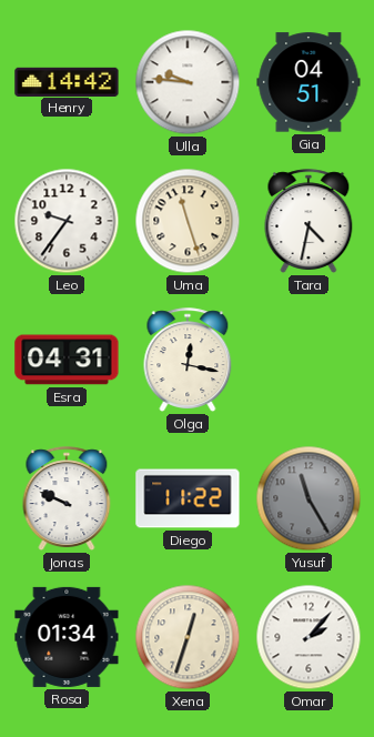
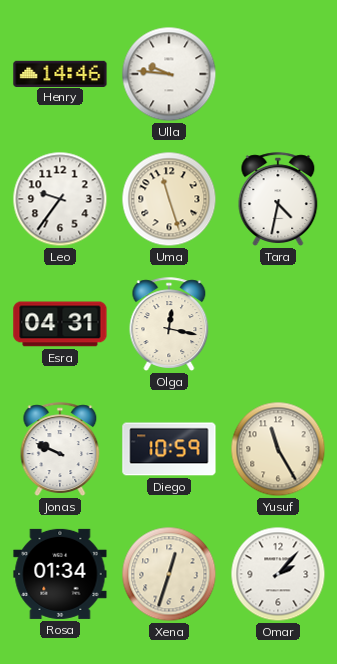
Henry: 14:42 -> 14:46
Gia: 04:51 -> none
Diego: 11:22 -> 10:59
Yusuf dial: grey -> cream
